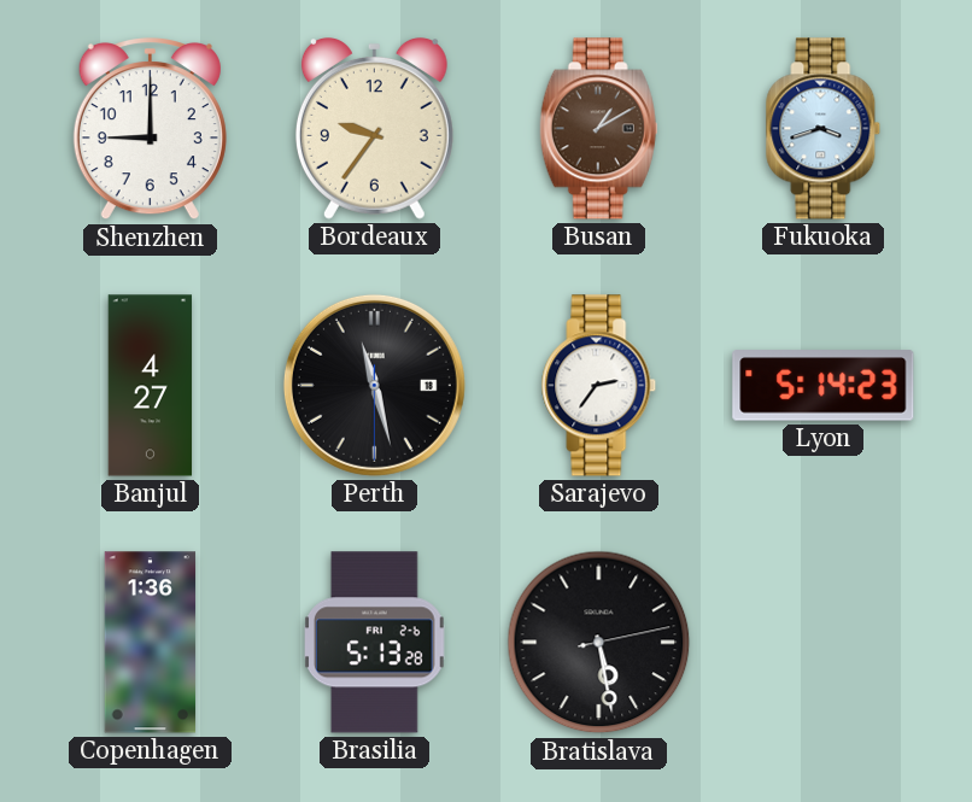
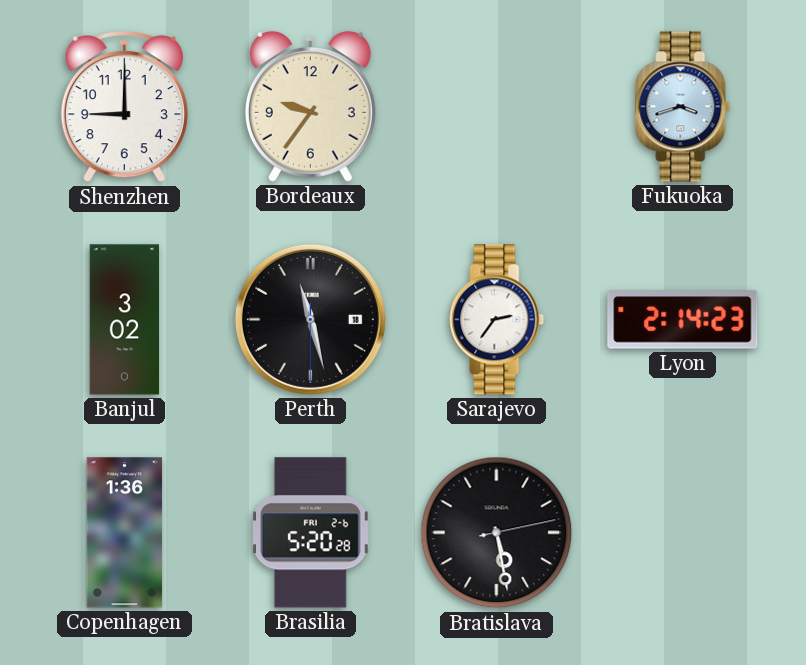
Busan: 1:10 -> none
Banjul: 4:27 -> 3:02
Lyon: 5:14 -> 2:14
Brasilia: 5:13 -> 5:20
